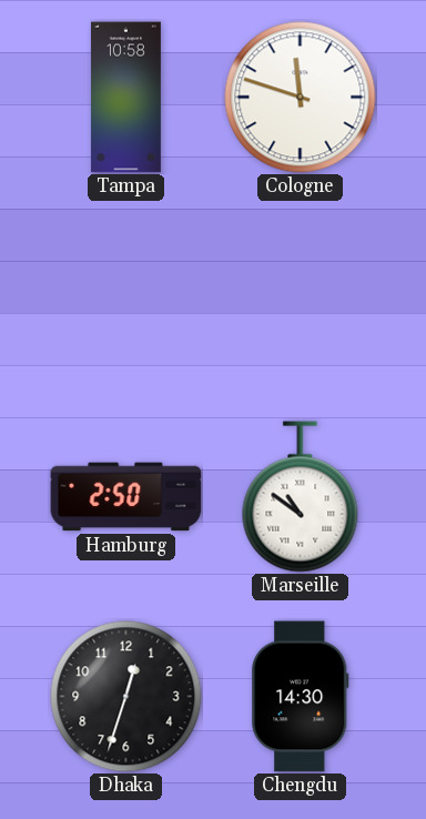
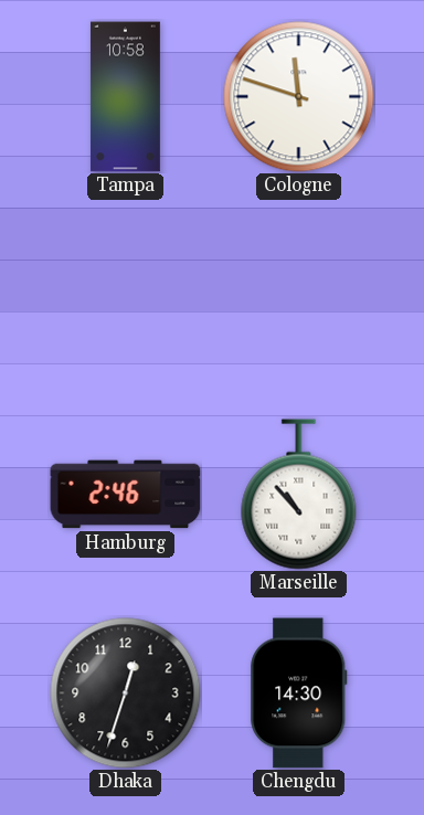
Hamburg: 2:50 -> 2:46
Marseille: 10:51 -> 10:53
